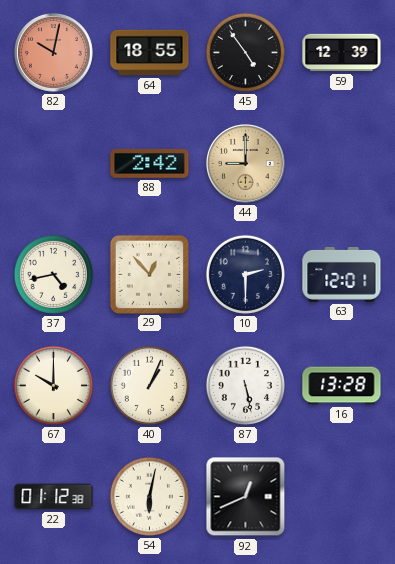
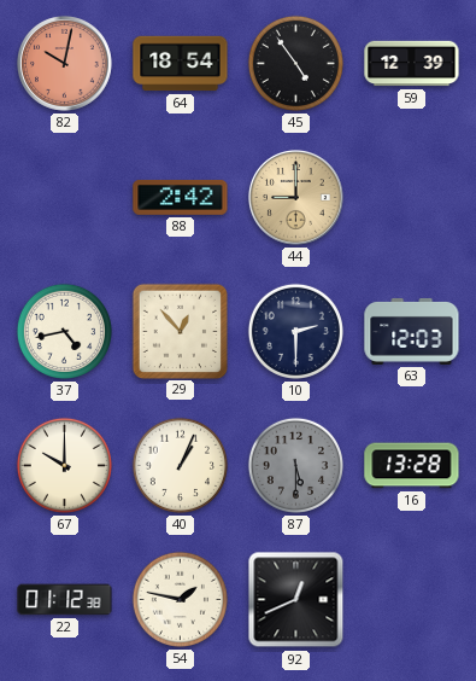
64: 18:55 -> 18:54
63: 12:01 -> 12:03
87: 5:28 -> 5:30
87 dial: white -> grey
54: 6:02 -> 1:47
